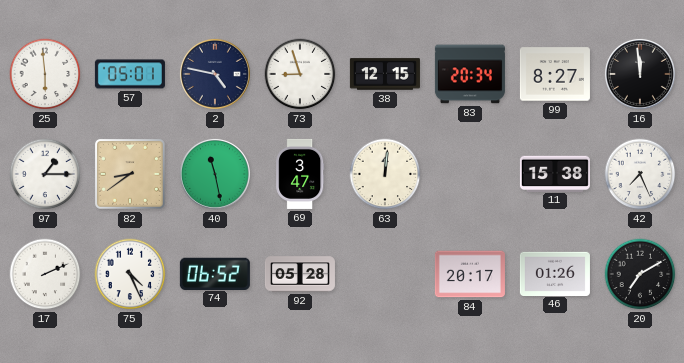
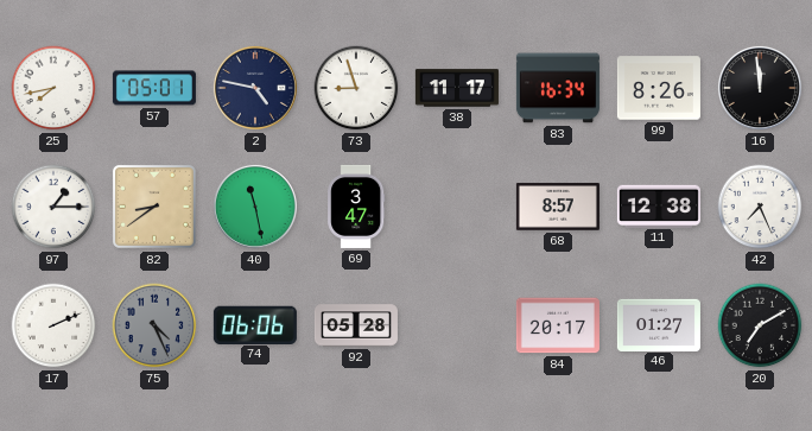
25: 5:59 -> 7:43
38: 12:15 -> 11:17
83: 20:34 -> 16:34
99: 8:27 -> 8:26
63: 12:01 -> none
68: none -> 8:57
11: 15:38 -> 12:38
75 dial: white -> grey
74: 06:52 -> 06:06
46: 01:26 -> 01:27
